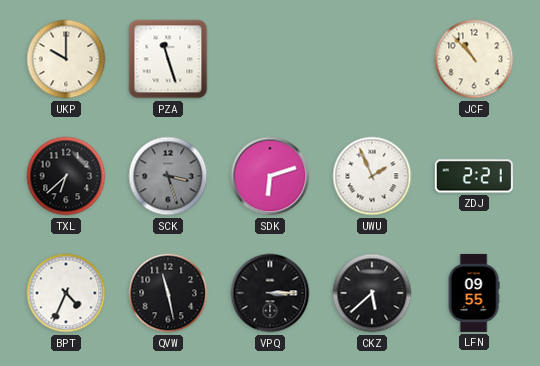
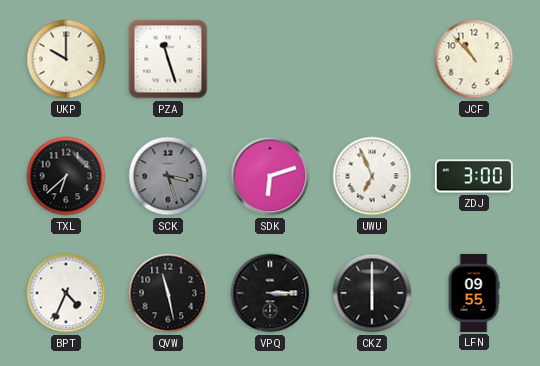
UWU: 1:56 -> 6:56
ZDJ: 2:21 -> 3:00
CKZ: 5:38 -> 6:00
